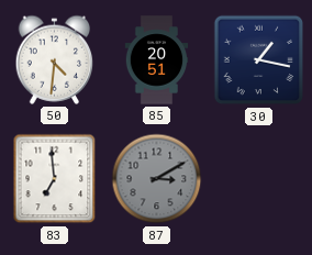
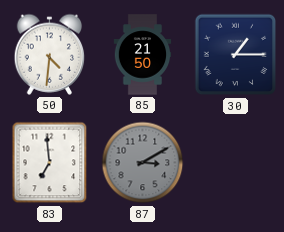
85: 20:51 -> 21:50
30: 1:17 -> 1:15
